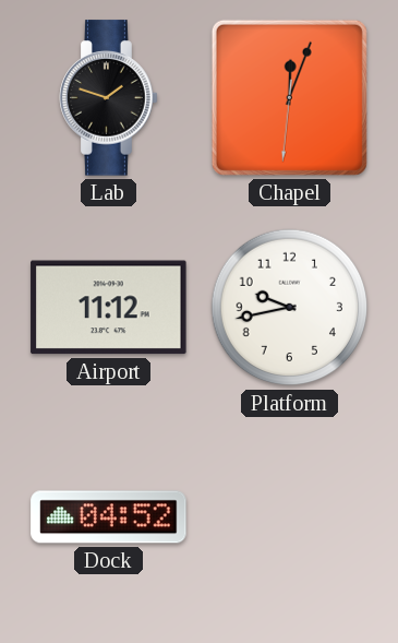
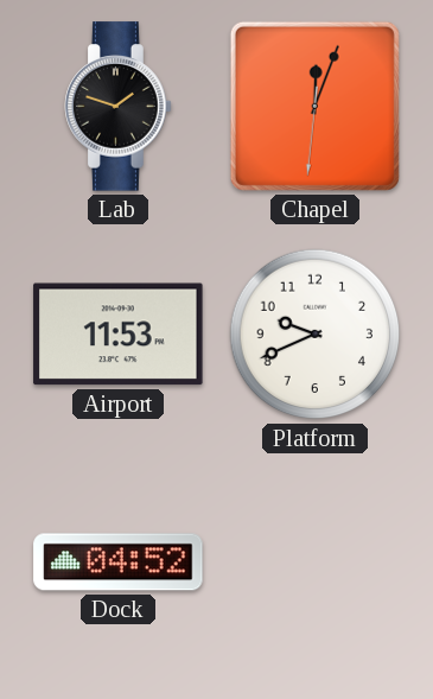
Airport: 11:12 -> 11:53
Platform: 9:43 -> 9:41
